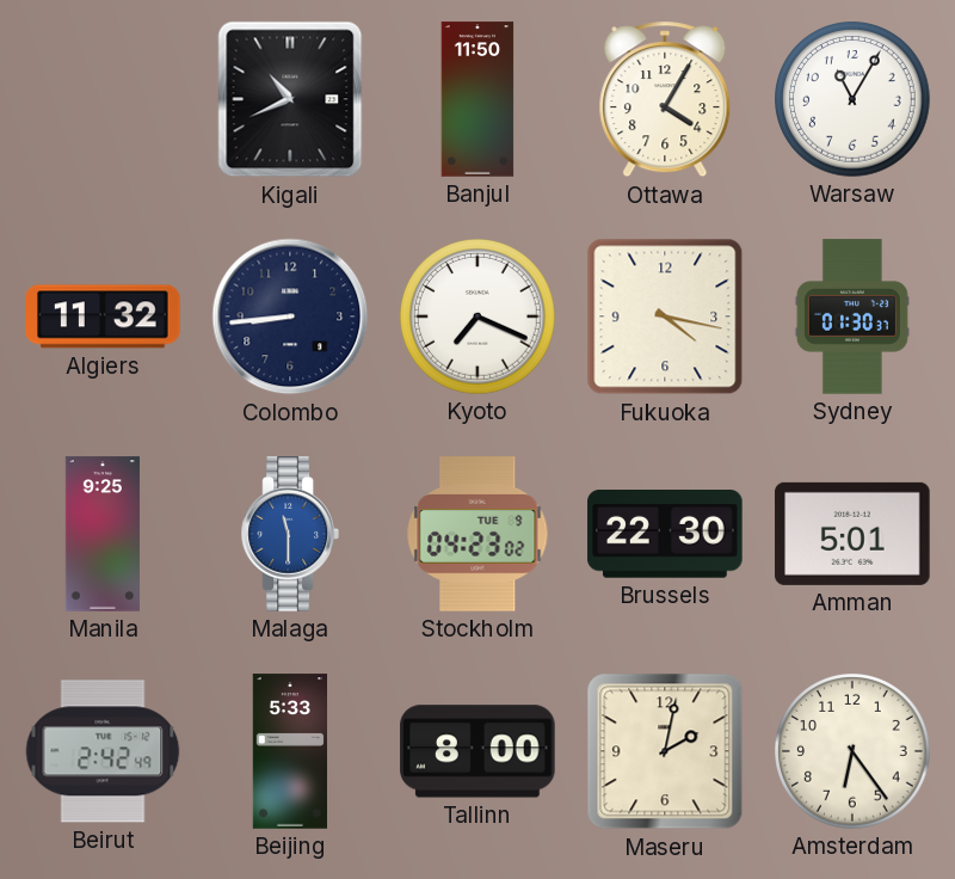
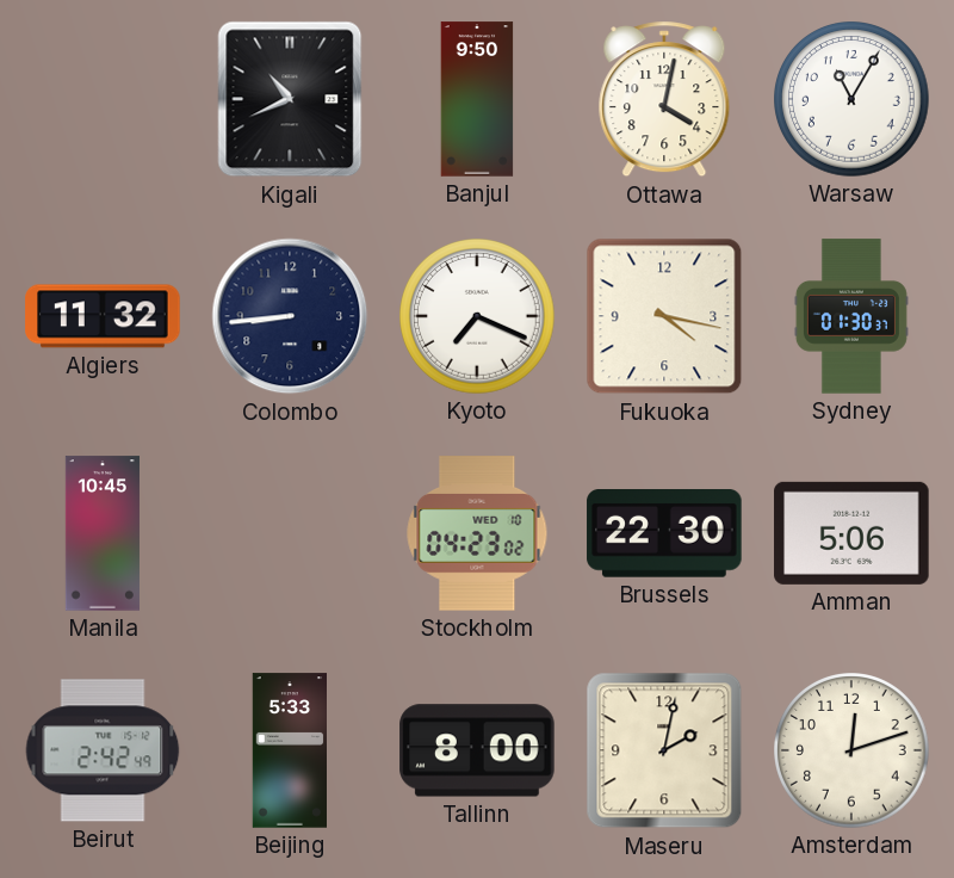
Banjul: 11:50 -> 9:50
Ottawa: 4:05 -> 4:02
Manila: 9:25 -> 10:45
Malaga: 11:30 -> none
Stockholm date: TUE 9 -> WED 10
Amman: 5:01 -> 5:06
Amsterdam: 6:24 -> 12:12
